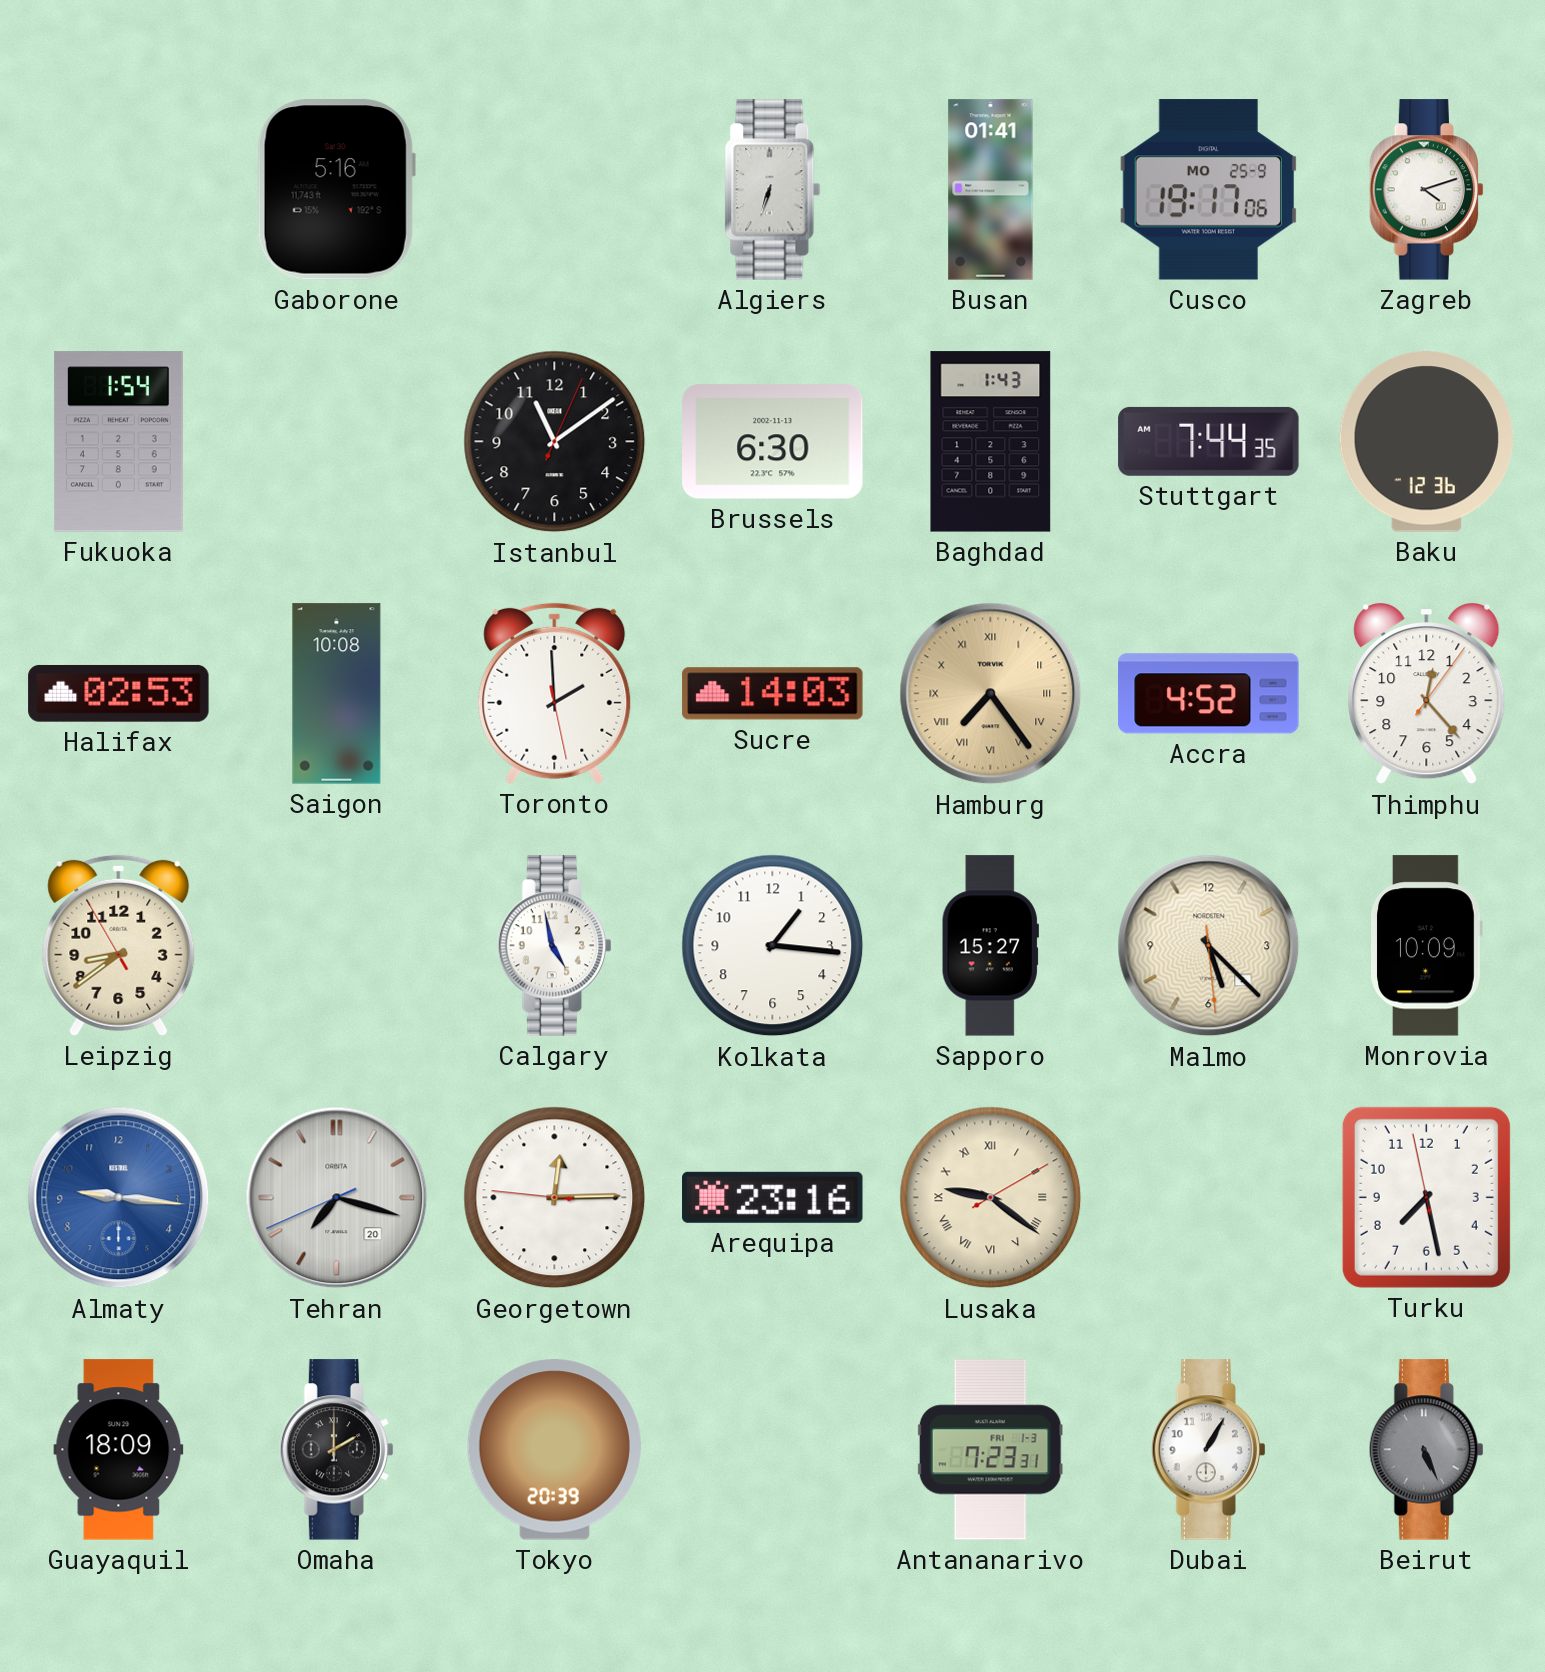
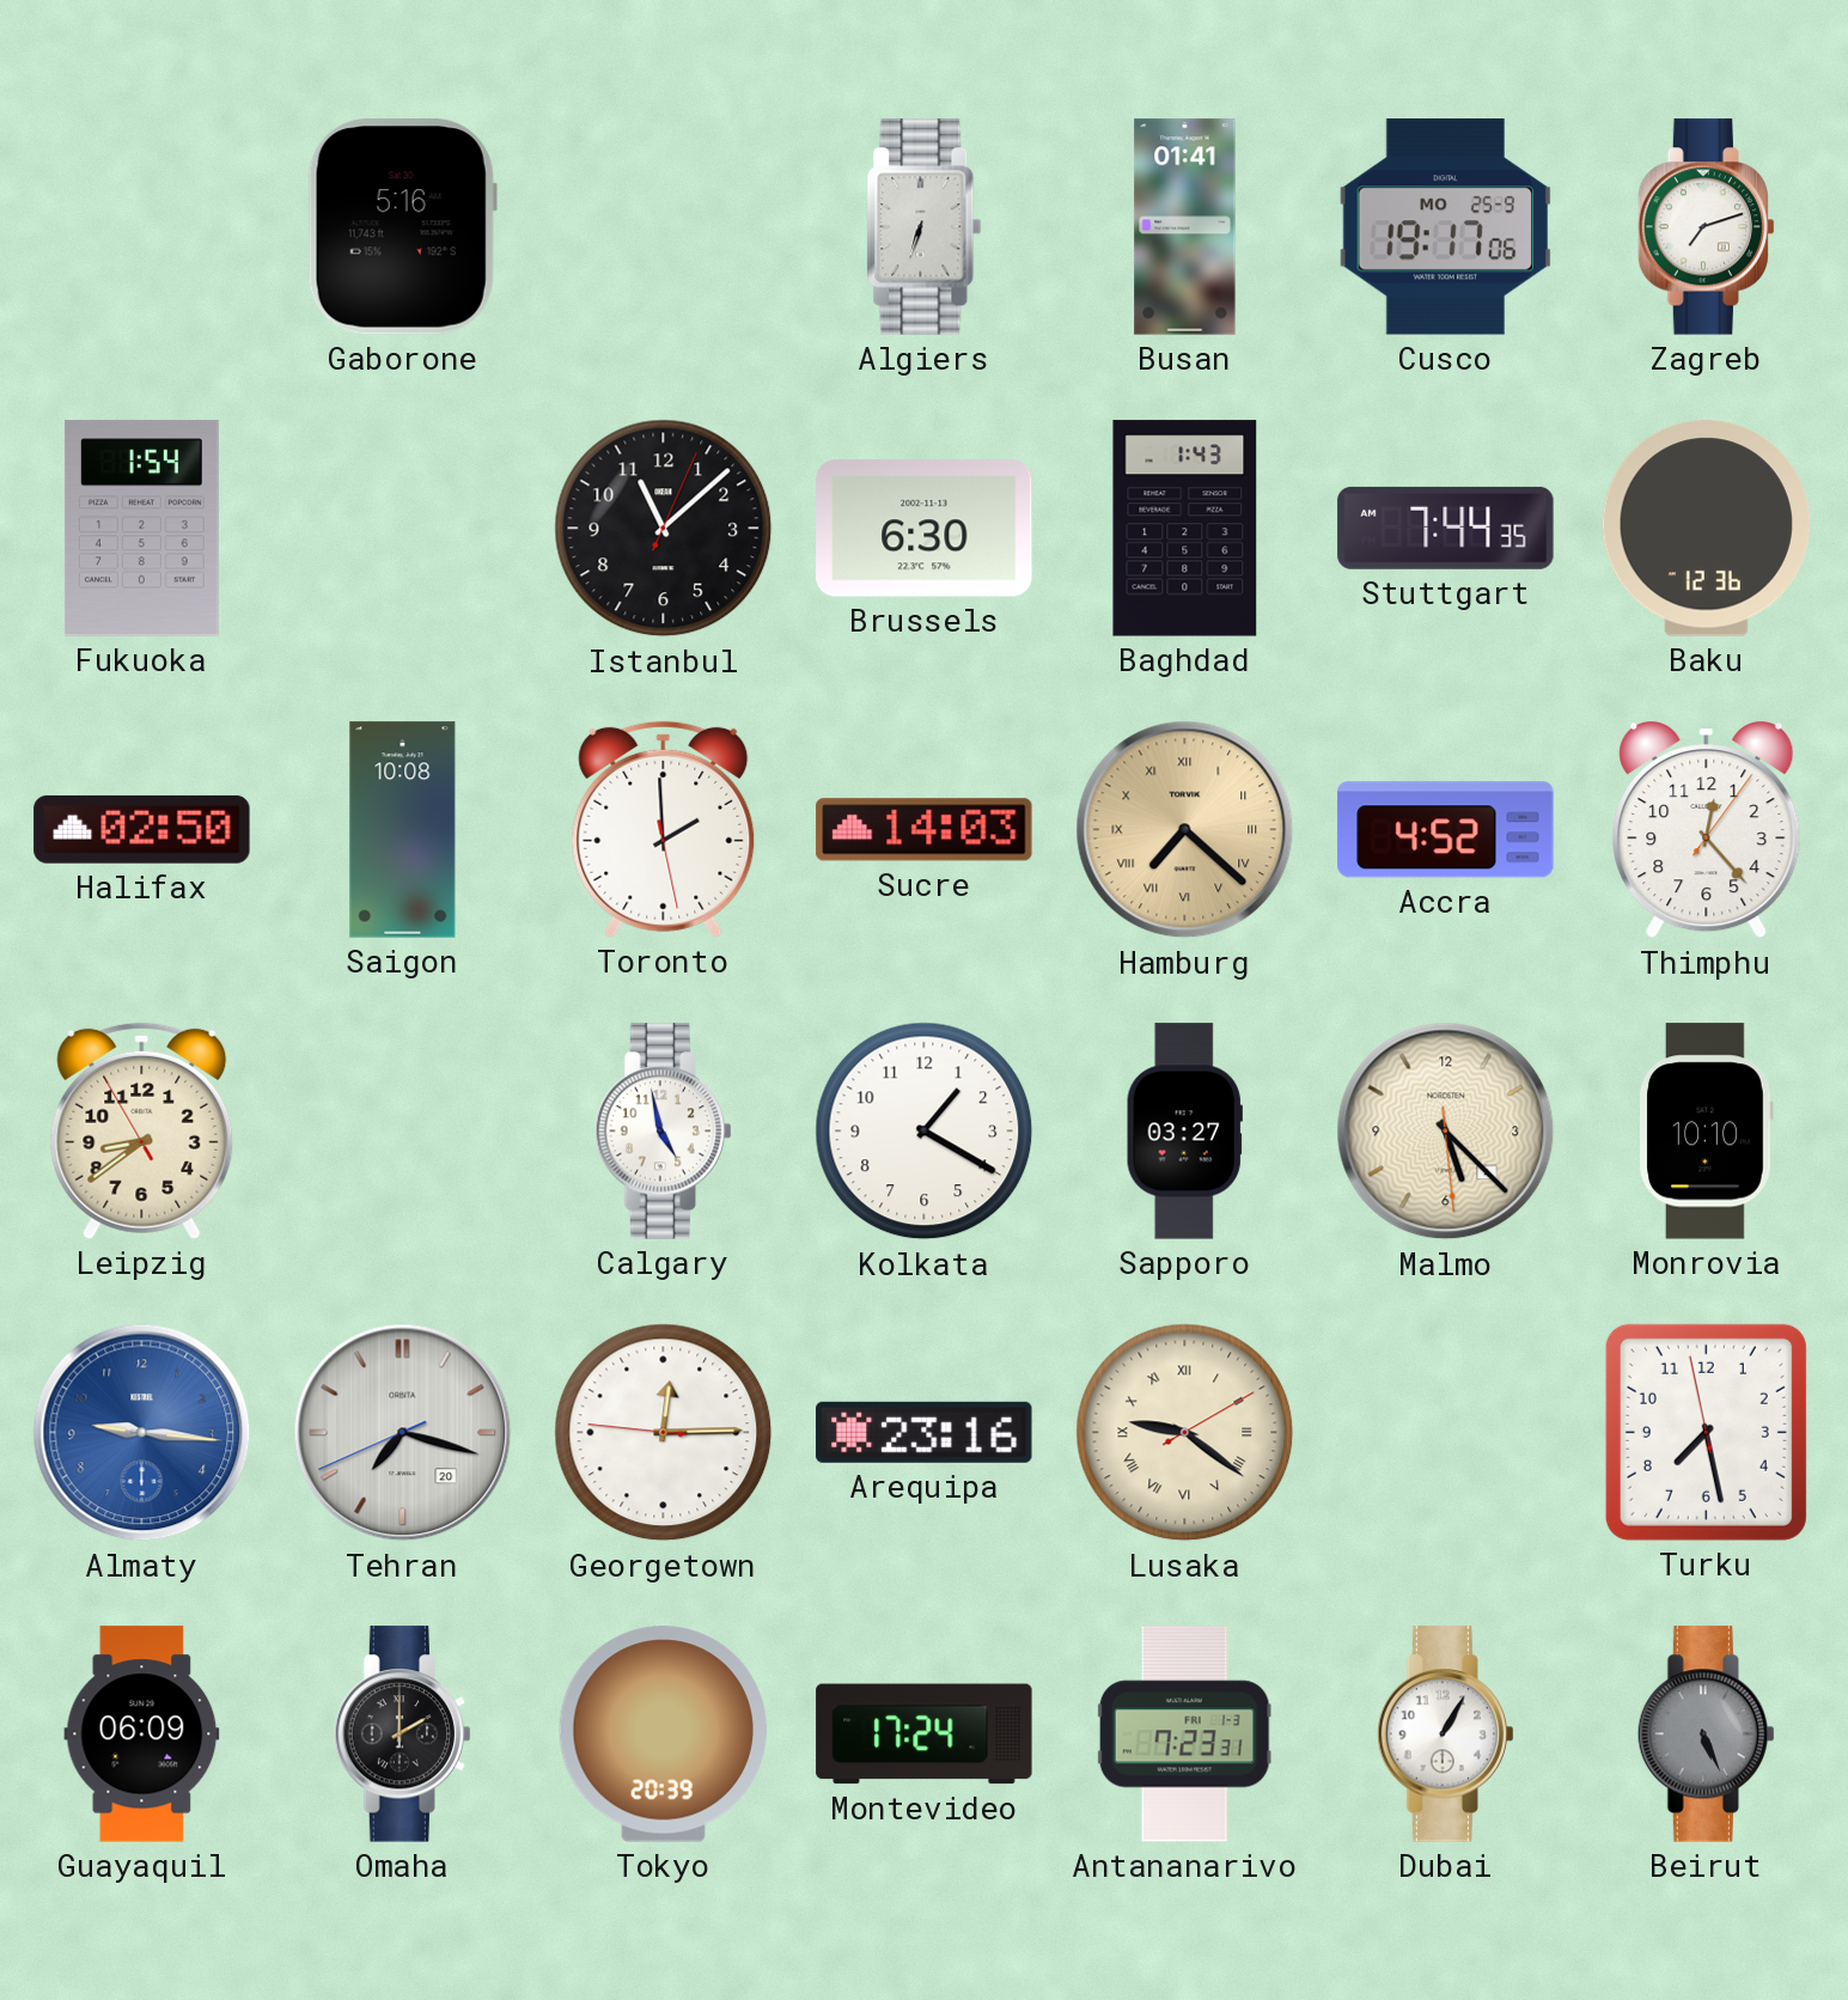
Zagreb: 4:12 -> 7:12
Istanbul: 11:09 -> 11:08
Halifax: 02:53 -> 02:50
Hamburg: 7:24 -> 7:22
Kolkata: 1:16 -> 1:20
Sapporo: 15:27 -> 03:27
Monrovia: 10:09 -> 10:10
Guayaquil: 18:09 -> 06:09
Montevideo: none -> 17:24
